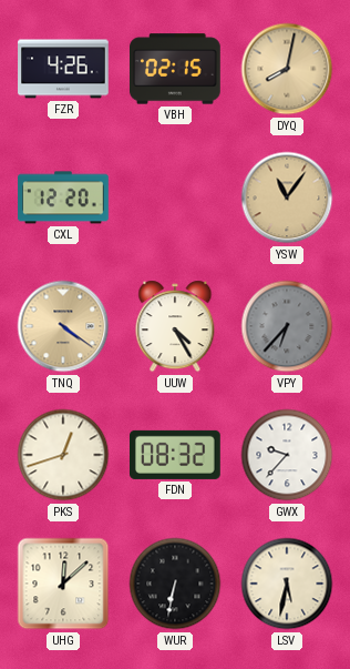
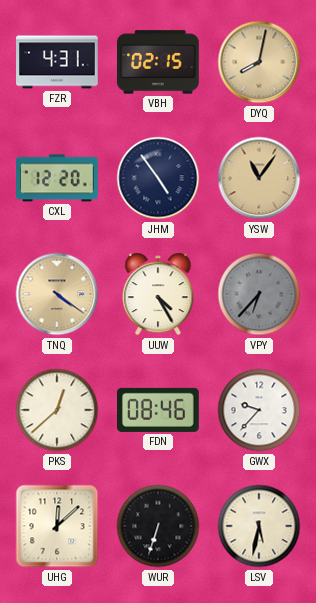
FZR: 4:26 -> 4:31
JHM: none -> 4:54
PKS: 12:42 -> 12:38
FDN: 08:32 -> 08:46
WUR: 6:32 -> 6:33
